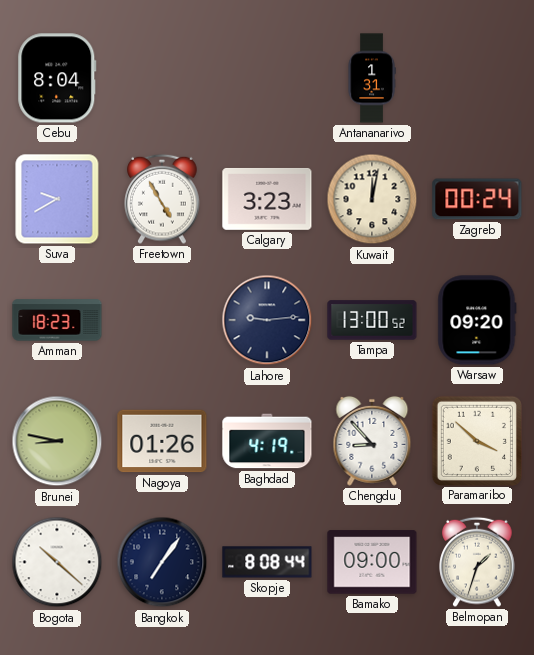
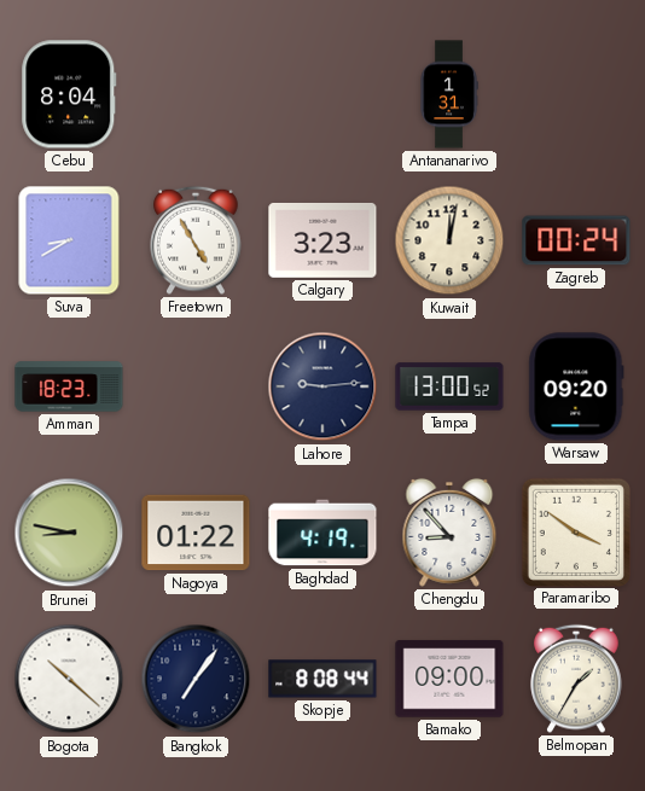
Suva: 9:40 -> 8:40
Nagoya: 01:26 -> 01:22
Paramaribo: 3:52 -> 3:51
Belmopan: 1:33 -> 1:35
